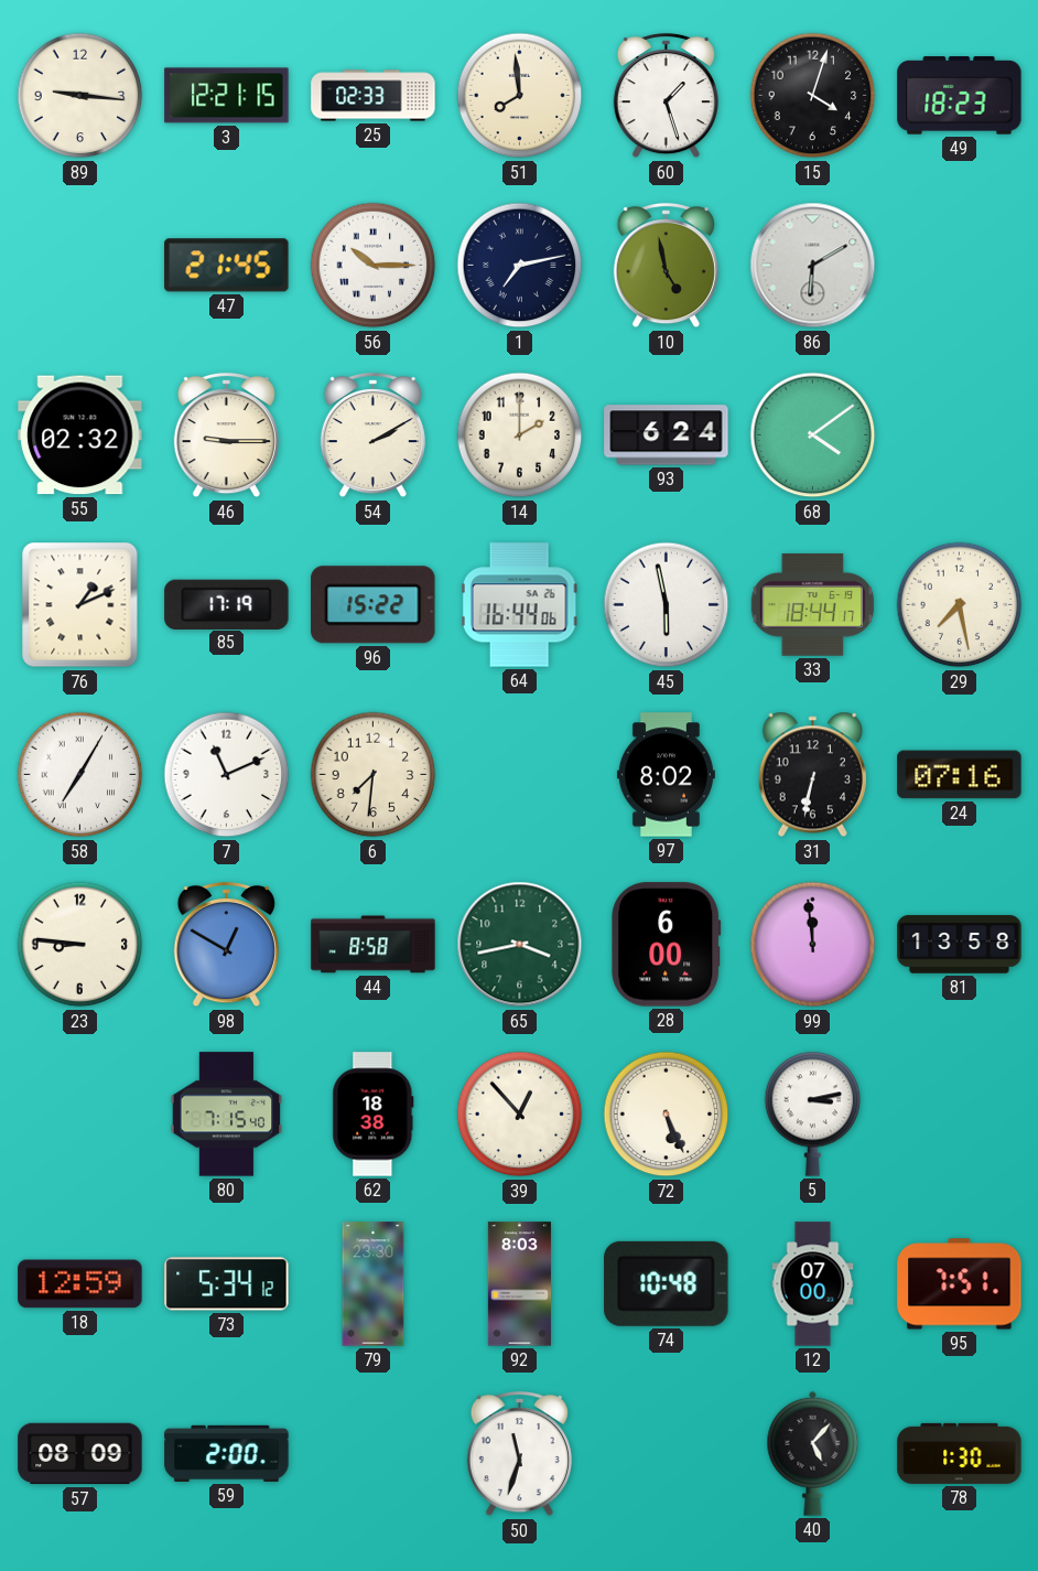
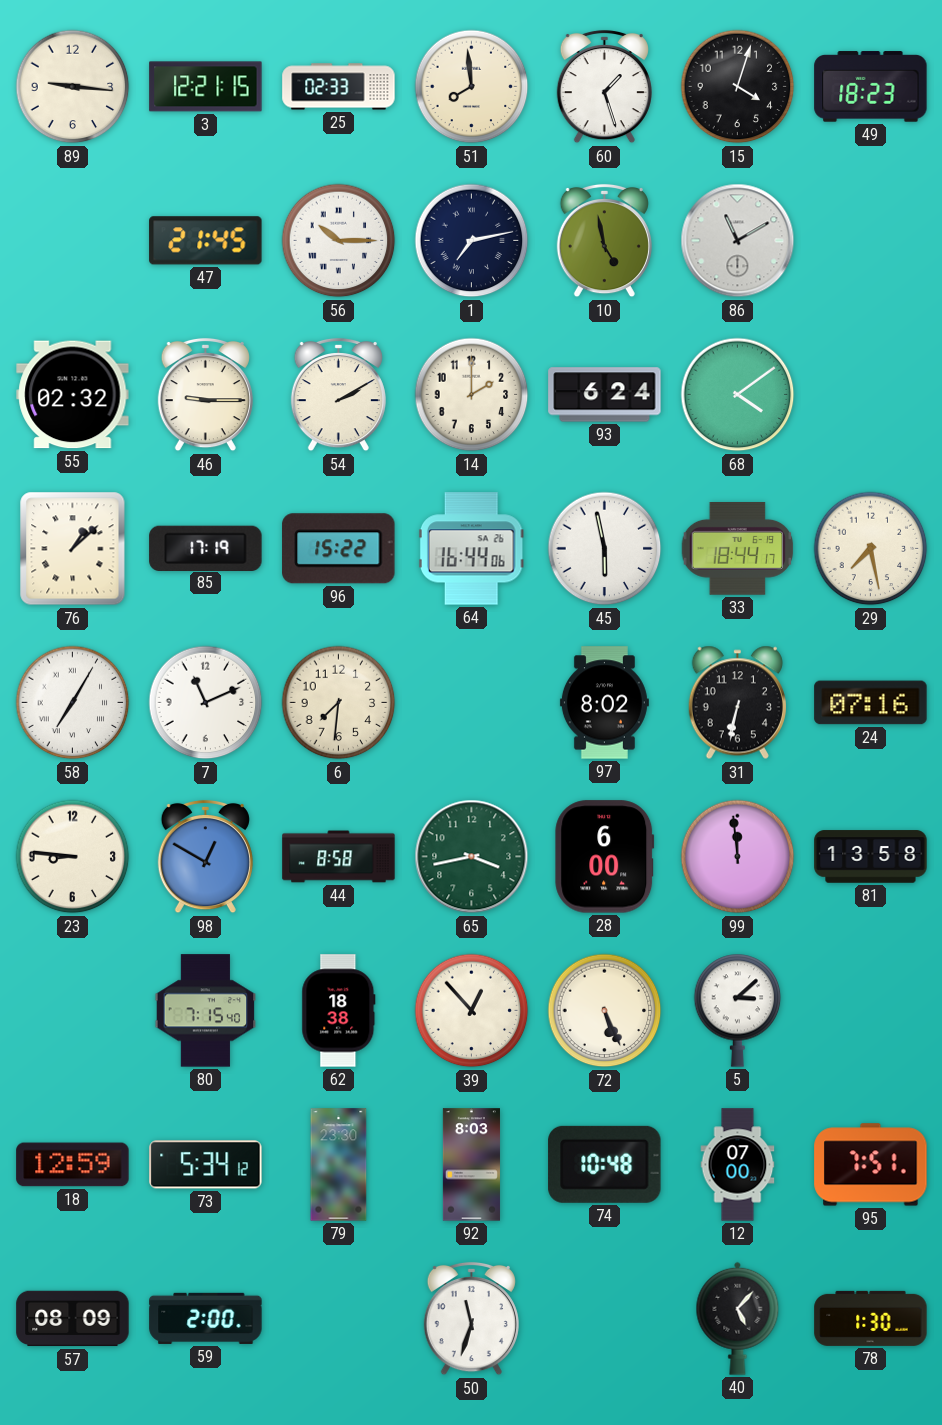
86: 6:10 -> 11:10
76: 1:11 -> 1:08
5: 3:13 -> 3:08
